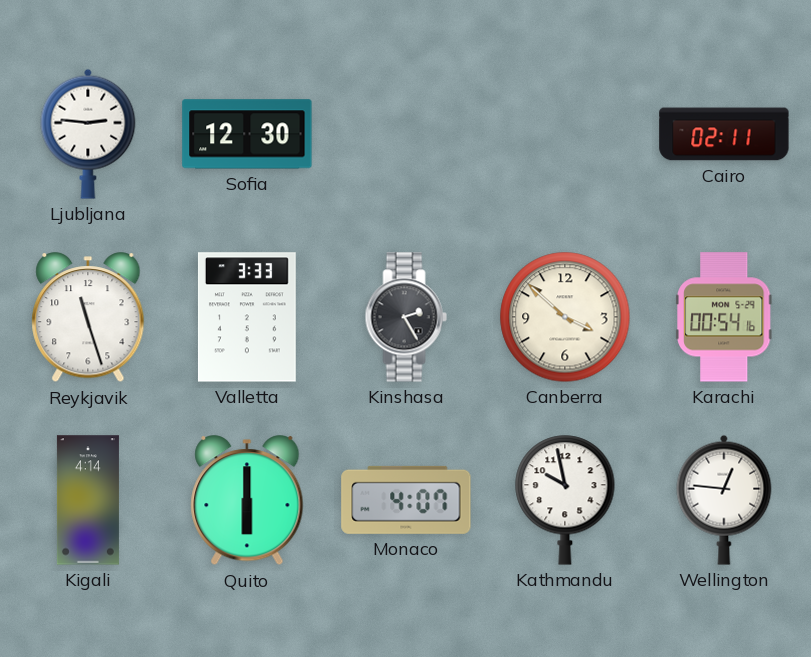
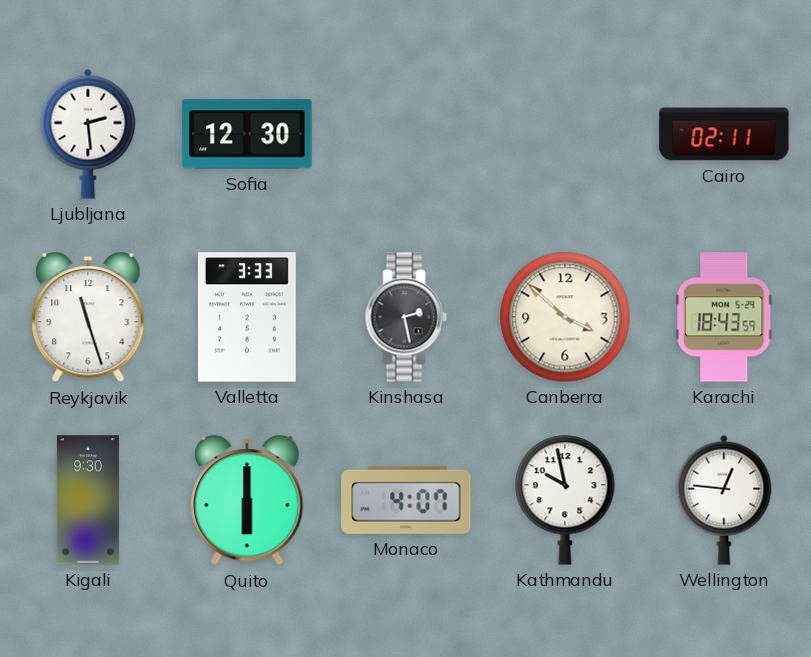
Ljubljana: 2:46 -> 2:29
Kinshasa: 2:25 -> 2:28
Karachi: 00:54 -> 18:43
Kigali: 4:14 -> 9:30
